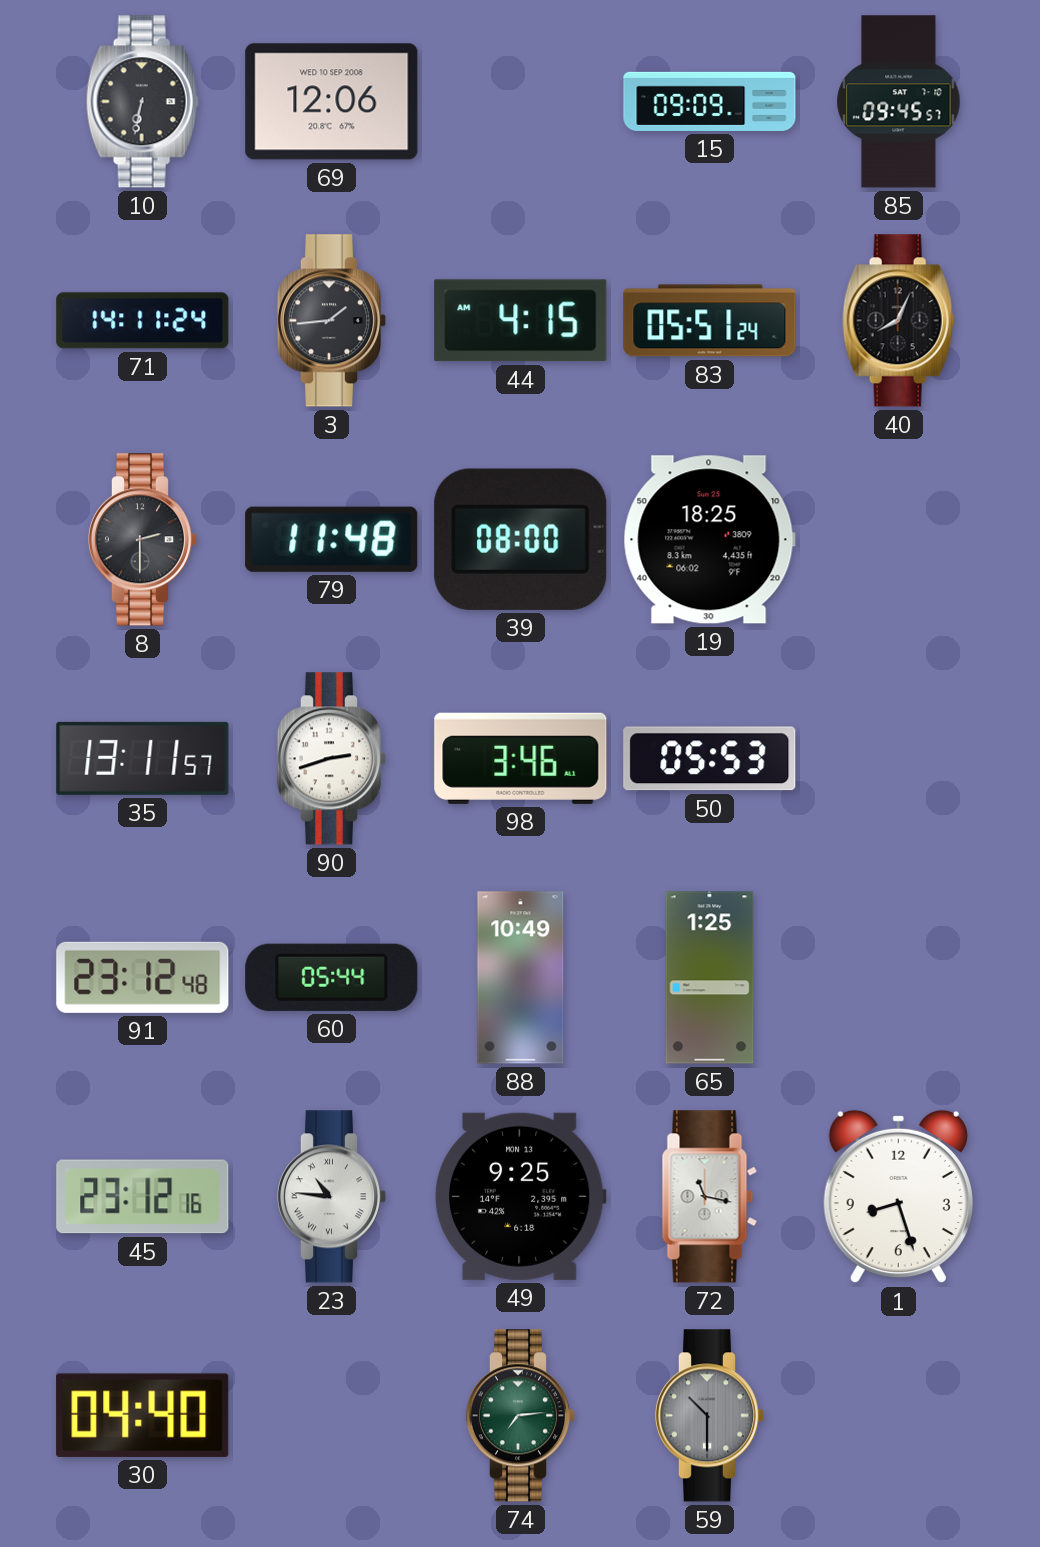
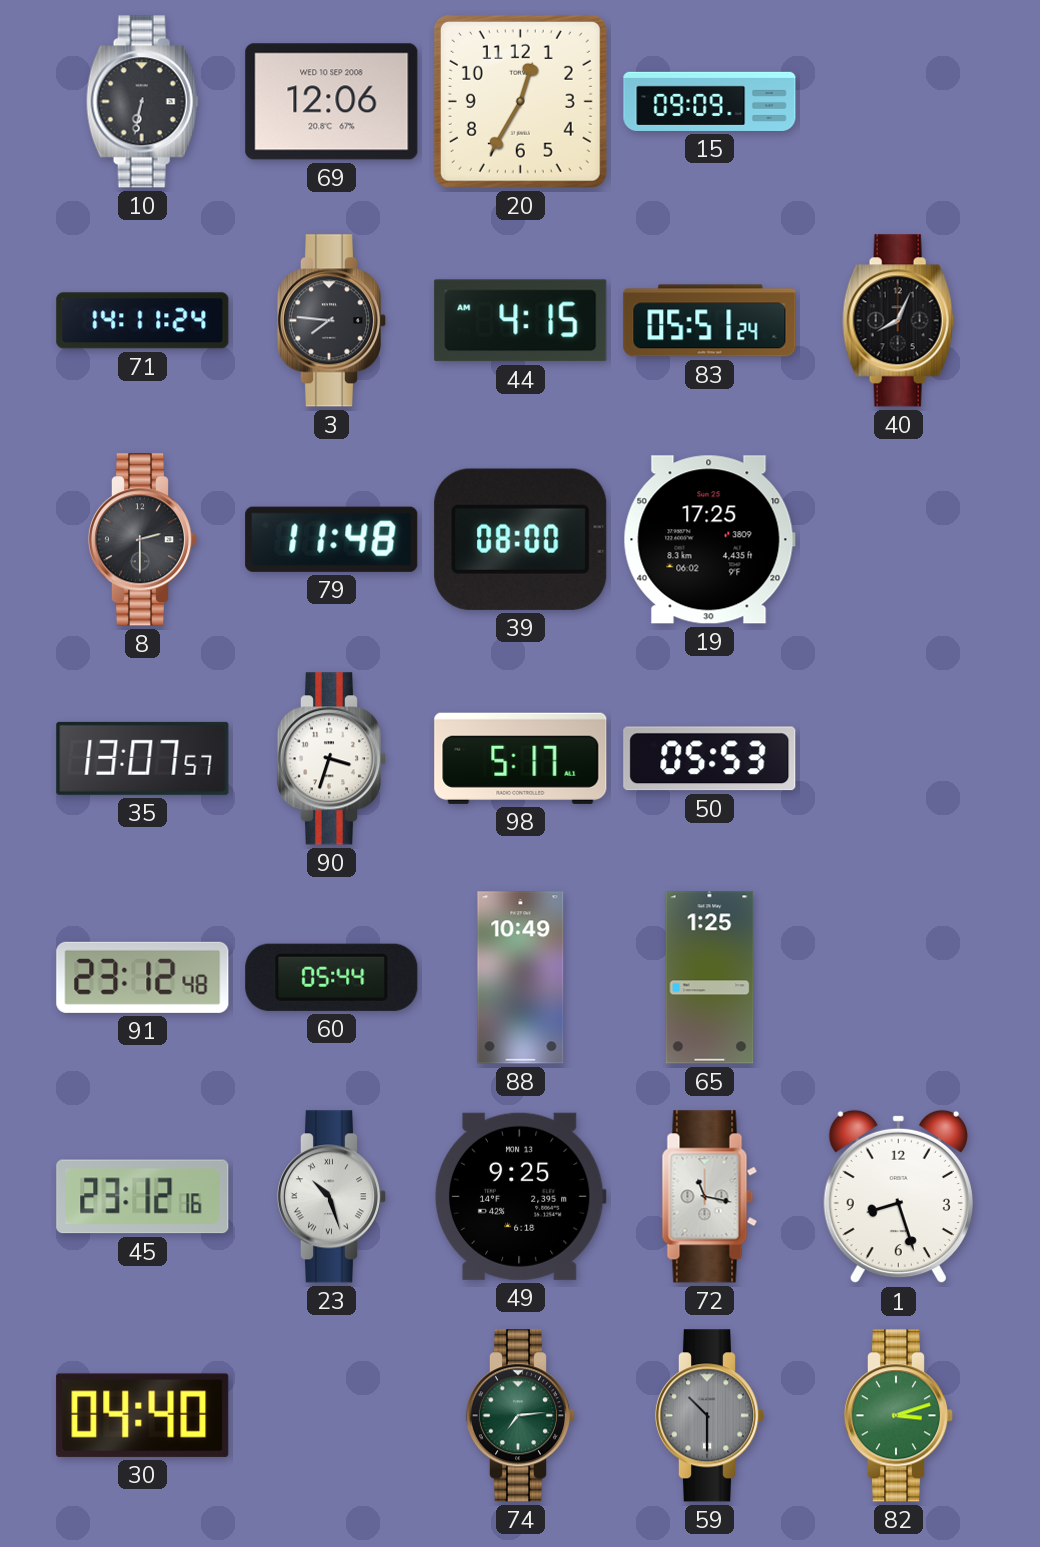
20: none -> 12:35
85: 09:45 -> none
3: 1:44 -> 7:46
19: 18:25 -> 17:25
35: 13:11 -> 13:07
90: 2:42 -> 3:33
98: 3:46 -> 5:17
23: 10:46 -> 10:27
82: none -> 3:12
